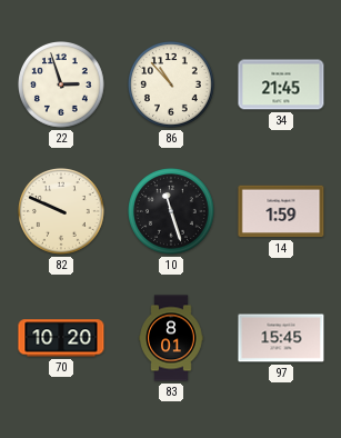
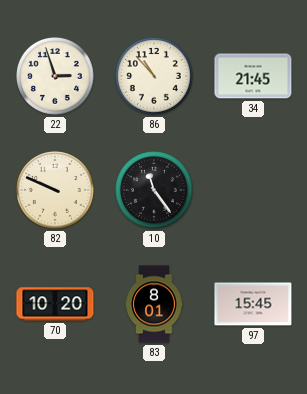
10: 11:27 -> 11:24
14: 1:59 -> none
